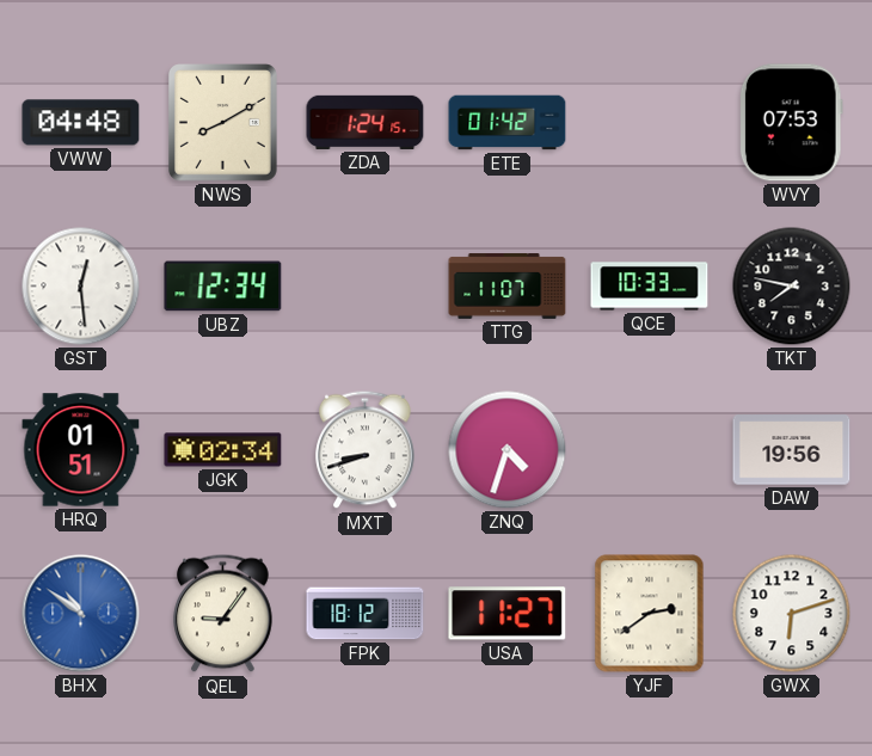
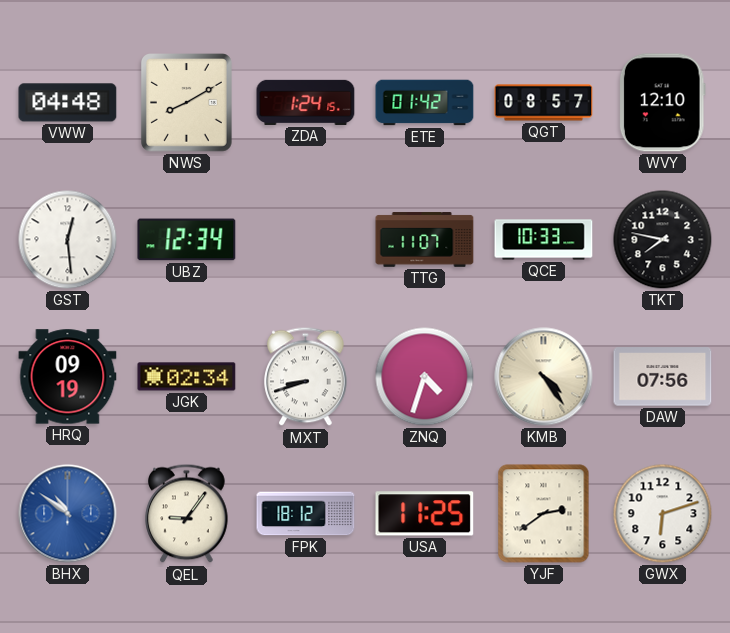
QGT: none -> 08:57
WVY: 07:53 -> 12:10
HRQ: 01:51 -> 09:19
KMB: none -> 4:24
DAW: 19:56 -> 07:56
USA: 11:27 -> 11:25
